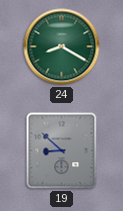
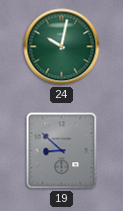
24: 8:20 -> 10:02
